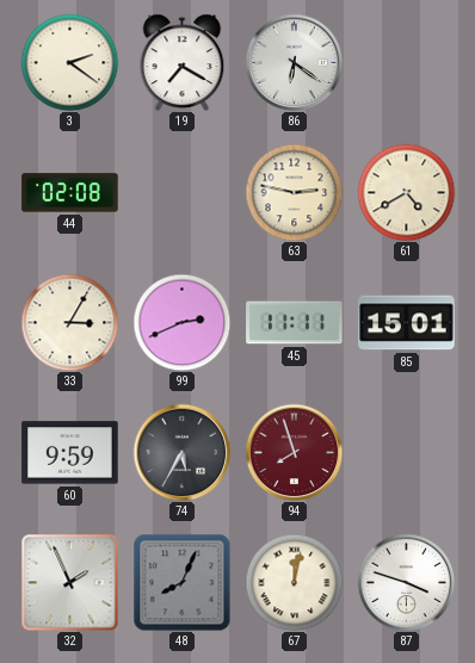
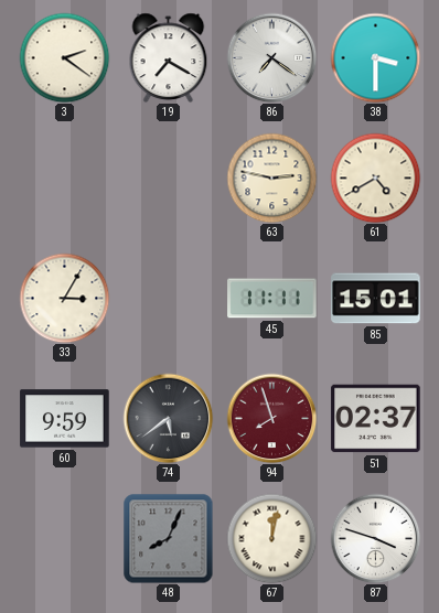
86: 6:21 -> 7:21
38: none -> 3:30
44: 02:08 -> none
99: 2:41 -> none
74: 5:35 -> 5:39
51: none -> 02:37
32: 1:56 -> none
